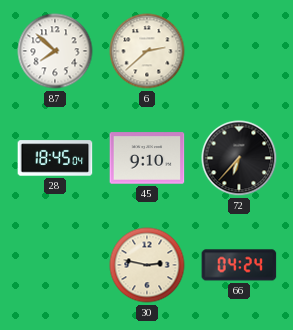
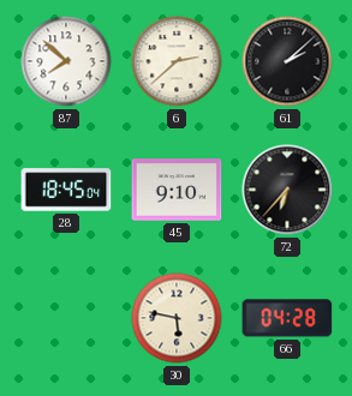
61: none -> 2:08
30: 2:47 -> 5:47
66: 04:24 -> 04:28
